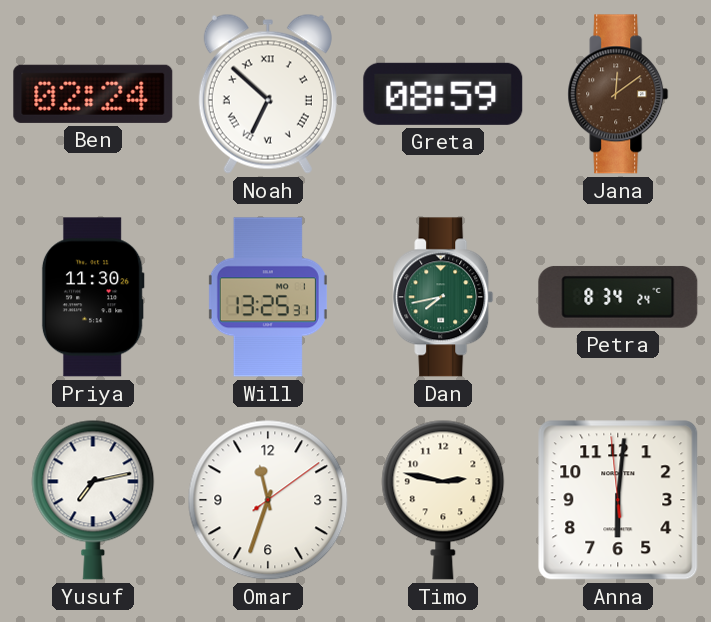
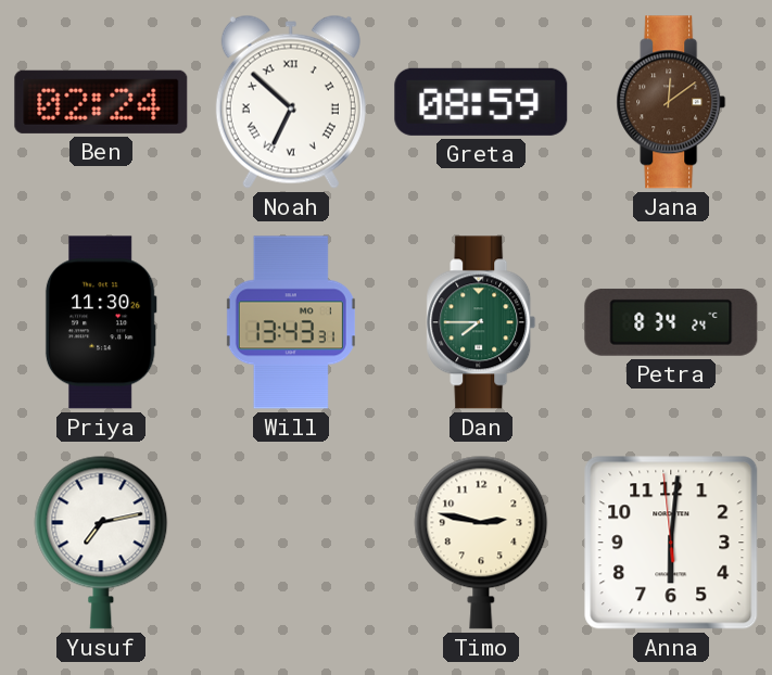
Will: 13:25 -> 13:43
Dan: 7:43 -> 7:45
Omar: 11:33 -> none
